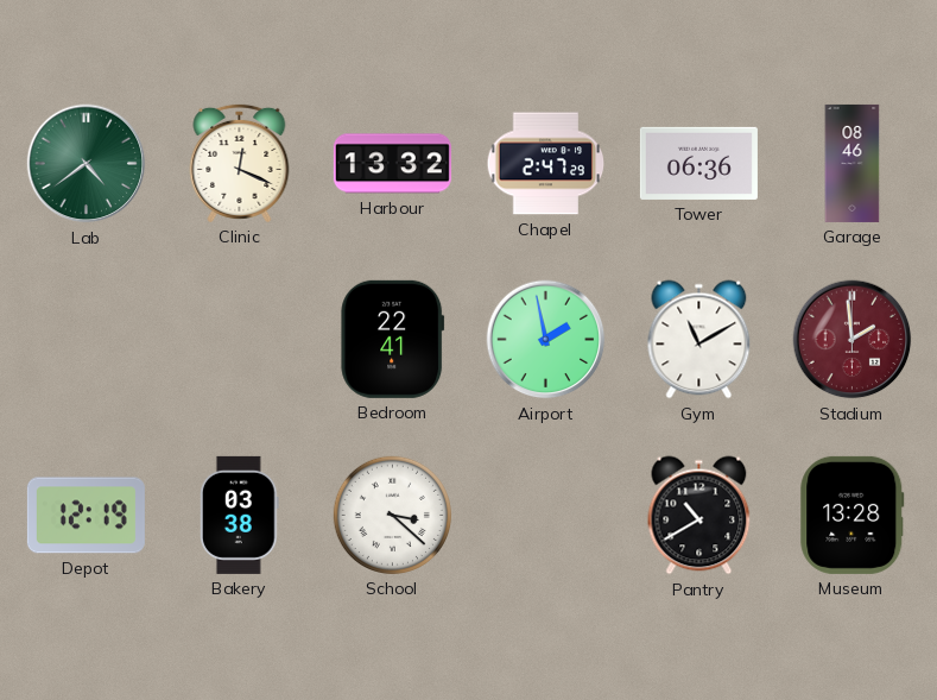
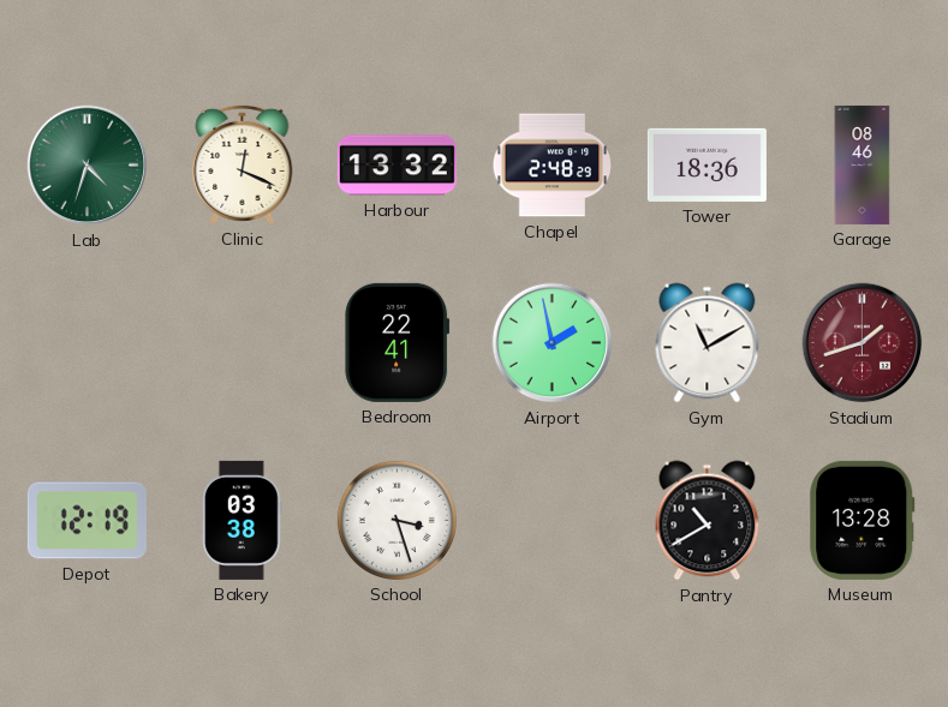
Lab: 4:39 -> 4:33
Chapel: 2:47 -> 2:48
Tower: 06:36 -> 18:36
Stadium: 1:59 -> 1:42
School: 3:22 -> 3:27
